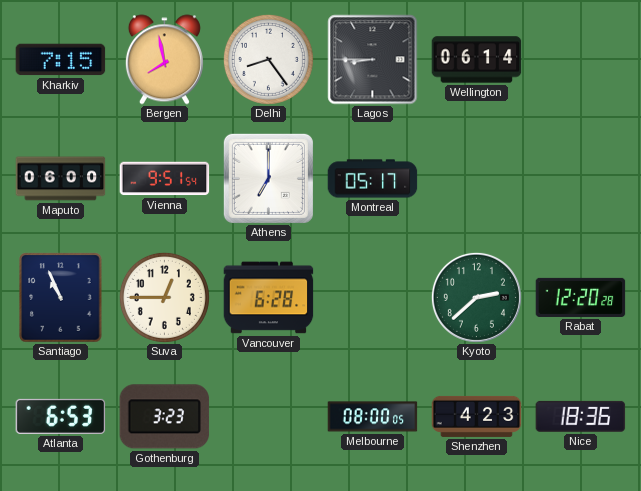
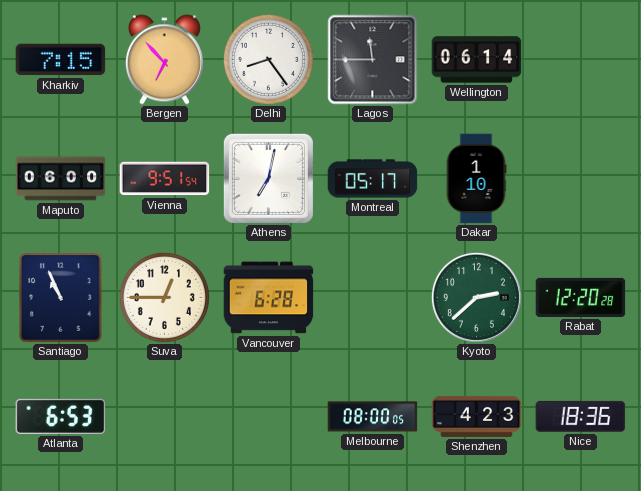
Bergen: 7:58 -> 6:53
Lagos: 8:45 -> 11:45
Athens: 7:00 -> 7:02
Dakar: none -> 1:10
Gothenburg: 3:23 -> none
